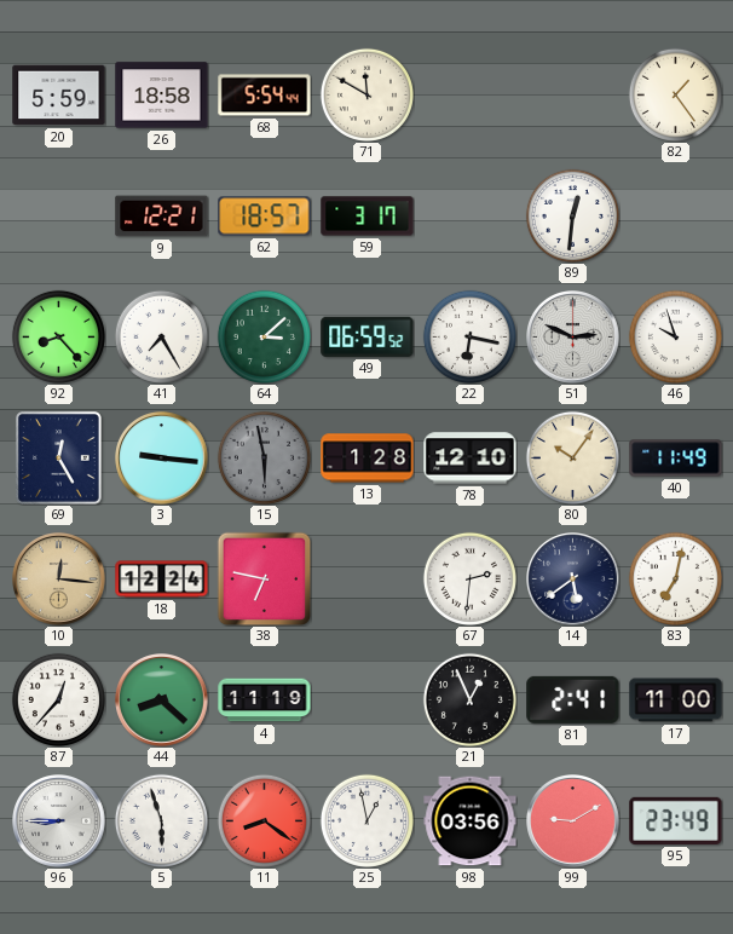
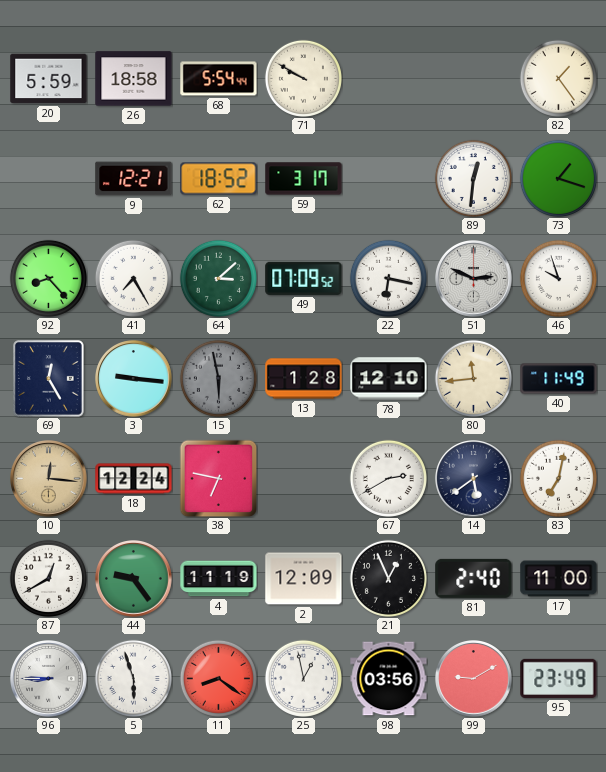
71: 11:50 -> 9:50
62: 18:57 -> 18:52
73: none -> 1:18
49: 06:59 -> 07:09
80: 10:06 -> 11:44
67: 2:31 -> 2:40
87: 12:37 -> 12:40
44: 8:22 -> 9:24
2: none -> 12:09
81: 2:41 -> 2:40
